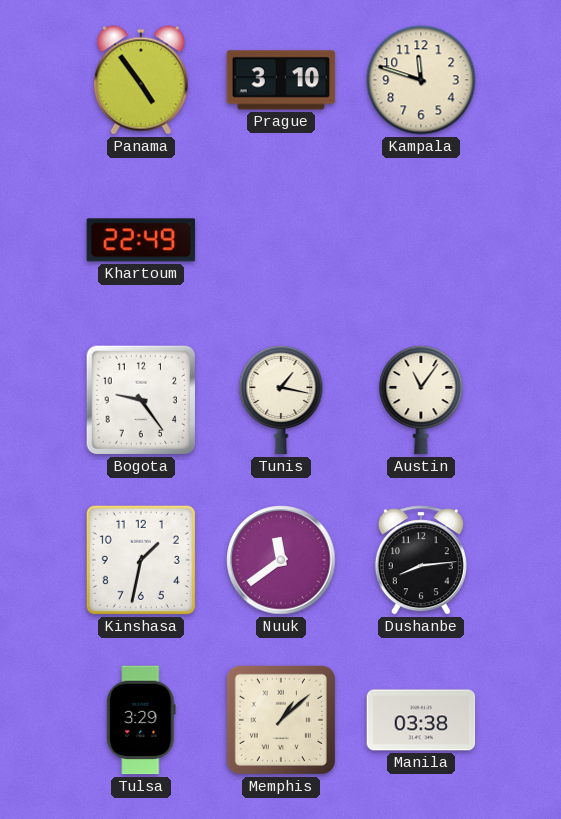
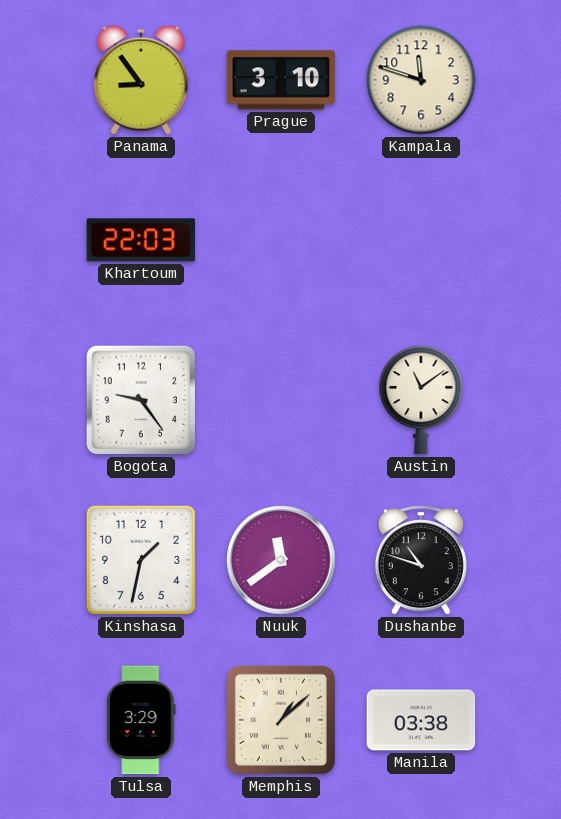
Panama: 4:54 -> 8:54
Khartoum: 22:49 -> 22:03
Tunis: 1:17 -> none
Austin: 11:06 -> 11:09
Dushanbe: 8:14 -> 10:48
